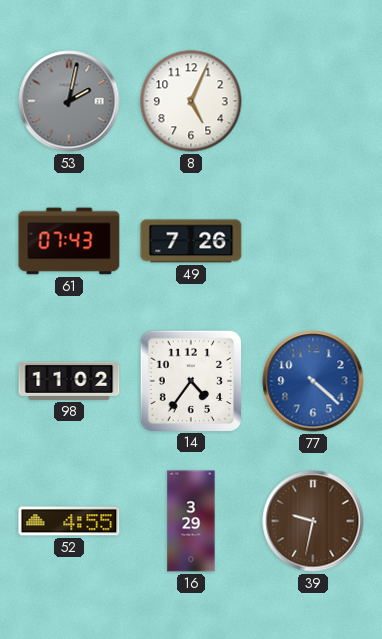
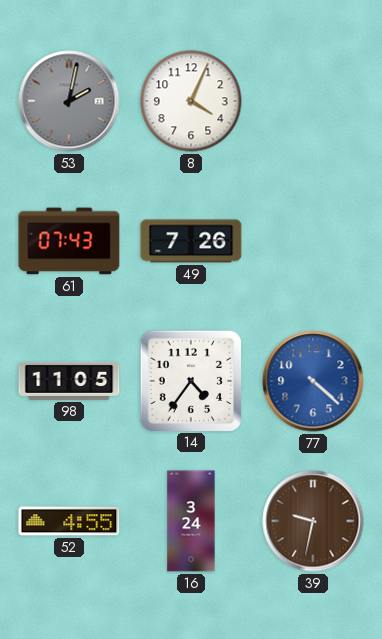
8: 5:04 -> 4:04
98: 11:02 -> 11:05
16: 3:29 -> 3:24
